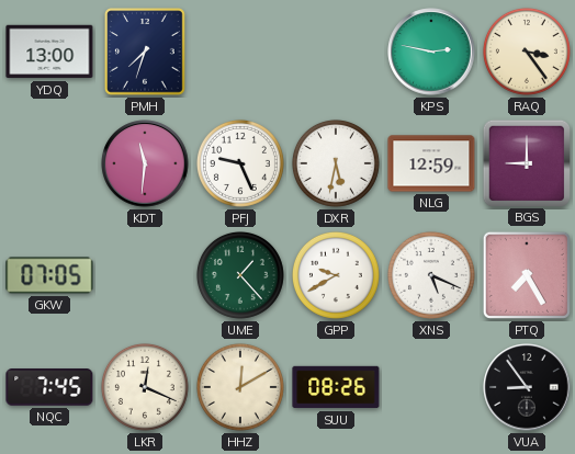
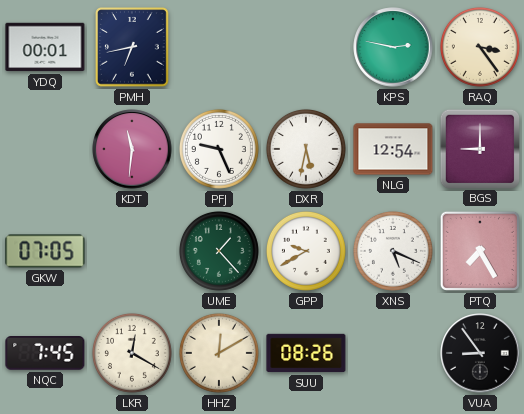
YDQ: 13:00 -> 00:01
PMH: 7:33 -> 6:43
NLG: 12:59 -> 12:54
LKR: 12:19 -> 12:20
